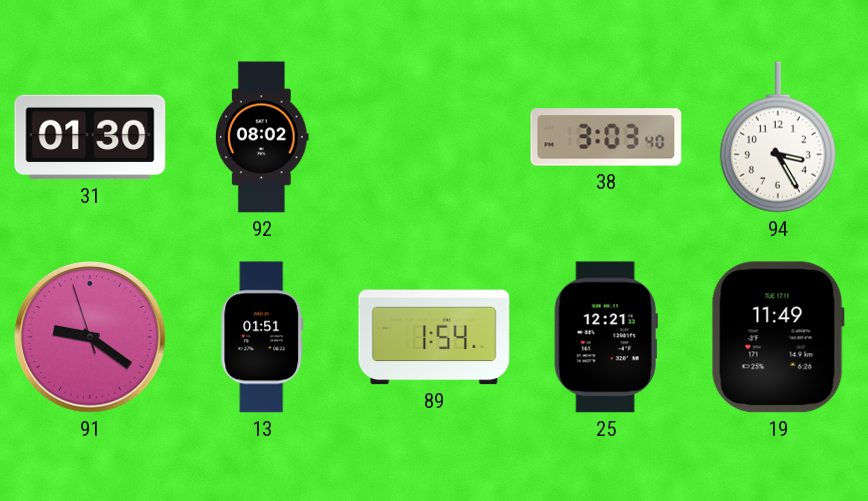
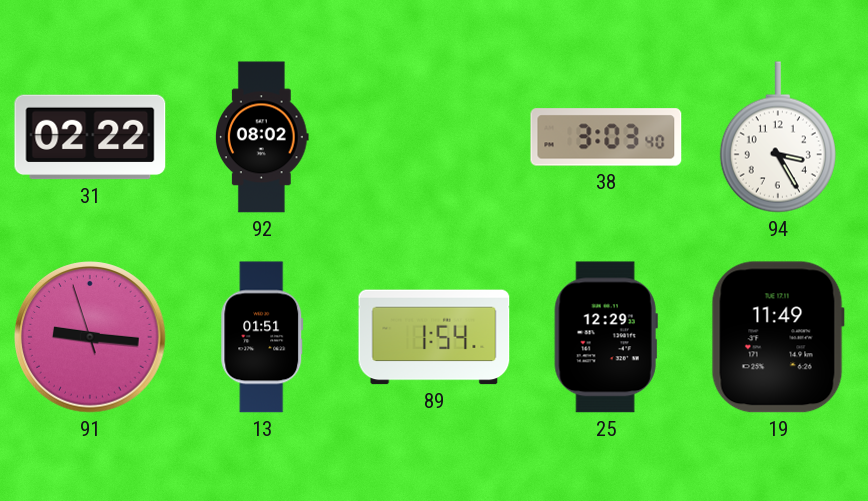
31: 01:30 -> 02:22
91: 9:20 -> 9:15
25: 12:21 -> 12:29
